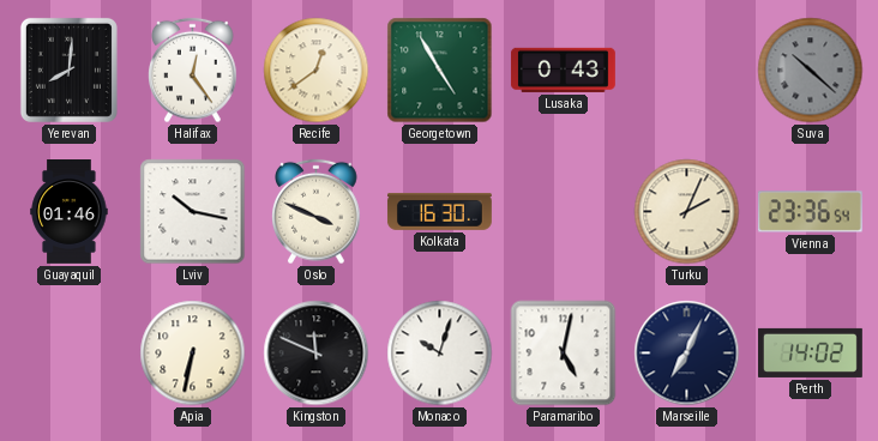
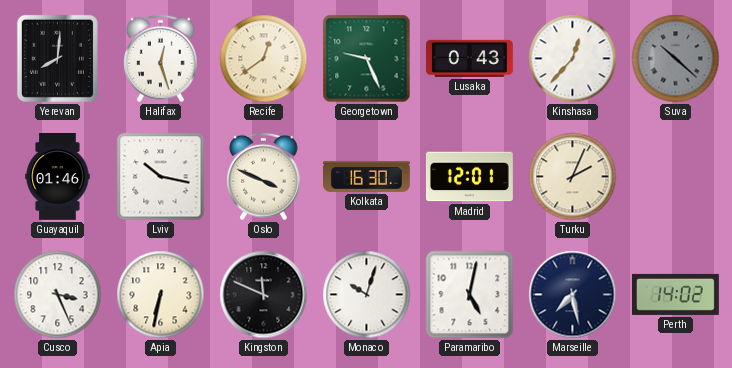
Halifax: 12:24 -> 12:27
Georgetown: 4:55 -> 9:26
Kinshasa: none -> 12:37
Madrid: none -> 12:01
Vienna: 23:36 -> none
Cusco: none -> 3:26
Marseille: 7:04 -> 7:28
